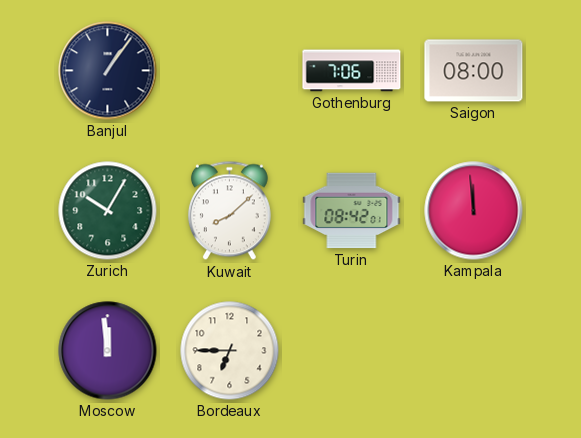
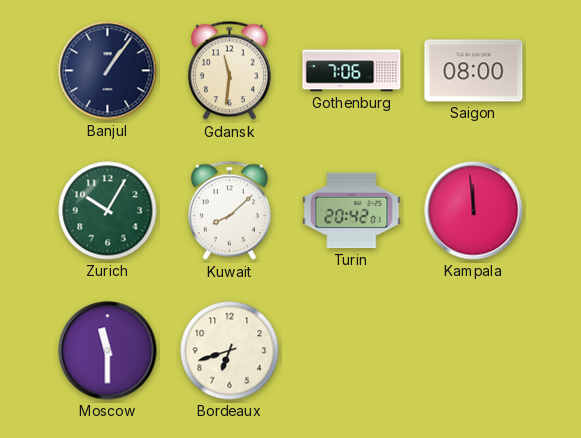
Gdansk: none -> 11:31
Turin: 08:42 -> 20:42
Moscow: 11:59 -> 11:30
Bordeaux: 6:45 -> 6:42
